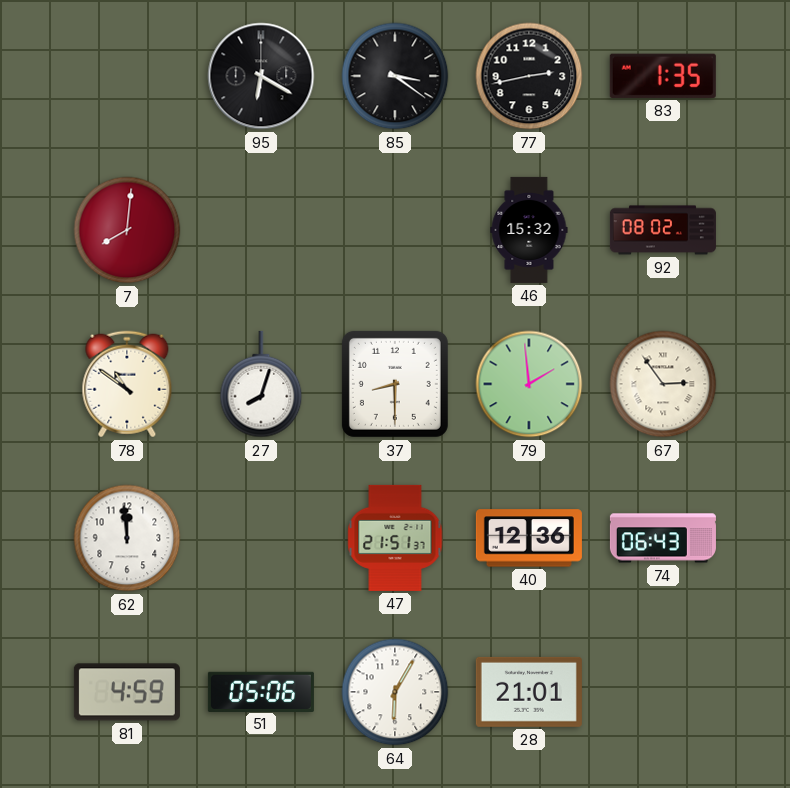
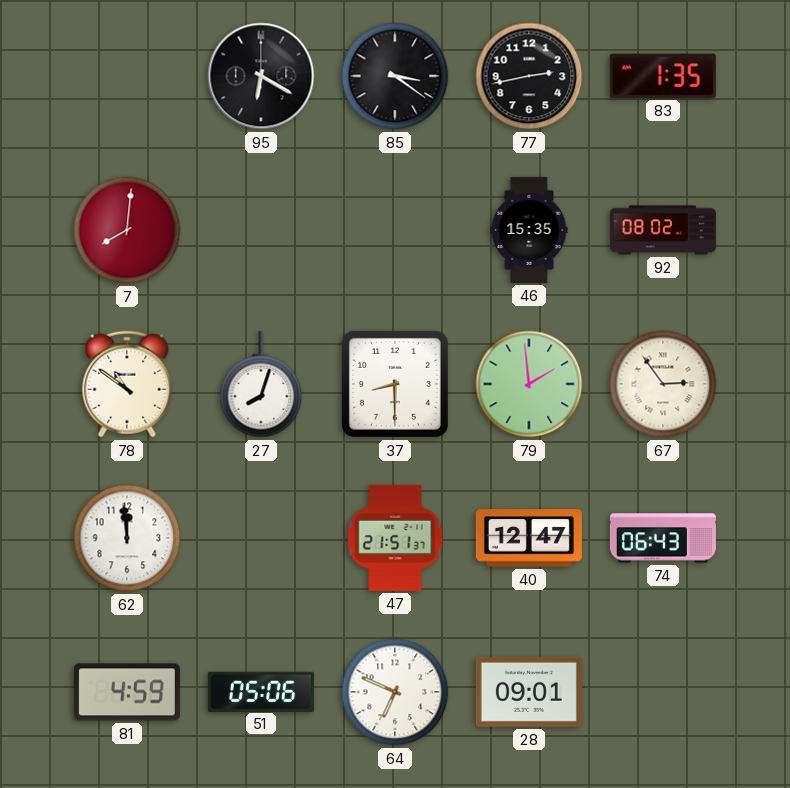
46: 15:32 -> 15:35
40: 12:36 -> 12:47
64: 6:05 -> 6:49
28: 21:01 -> 09:01
